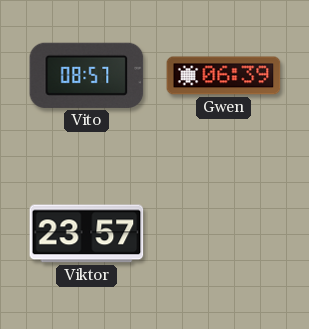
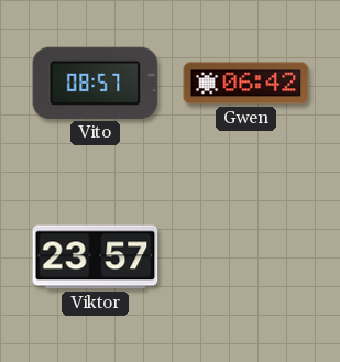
Gwen: 06:39 -> 06:42
